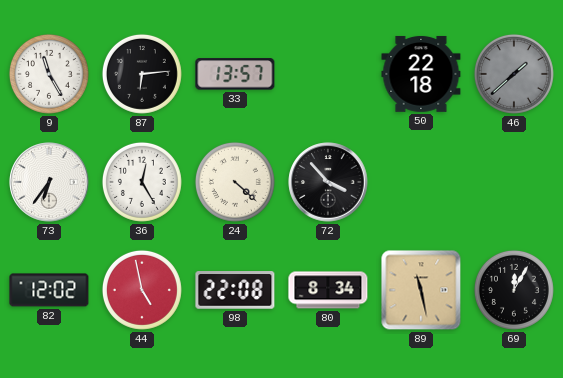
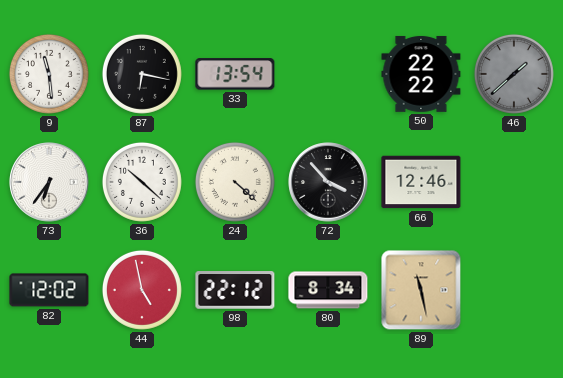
9: 11:25 -> 11:29
87: 6:14 -> 6:17
33: 13:57 -> 13:54
50: 22:18 -> 22:22
36: 12:25 -> 10:22
66: none -> 12:46
98: 22:08 -> 22:12
69: 12:05 -> none
